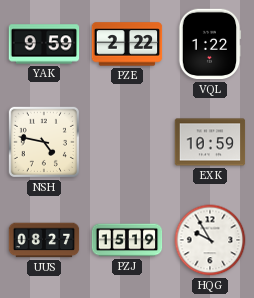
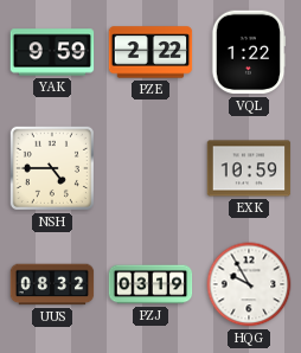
NSH: 4:47 -> 4:45
UUS: 08:27 -> 08:32
PZJ: 15:19 -> 03:19
